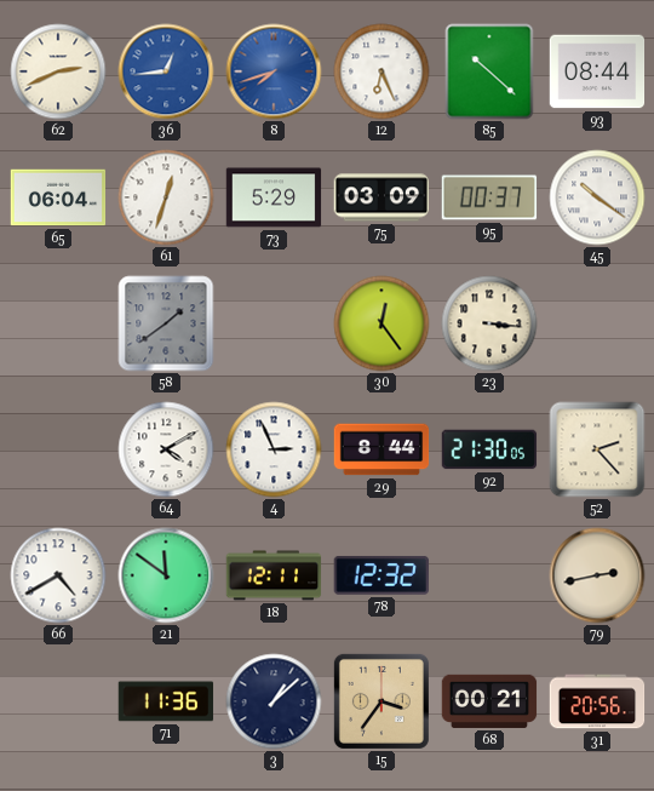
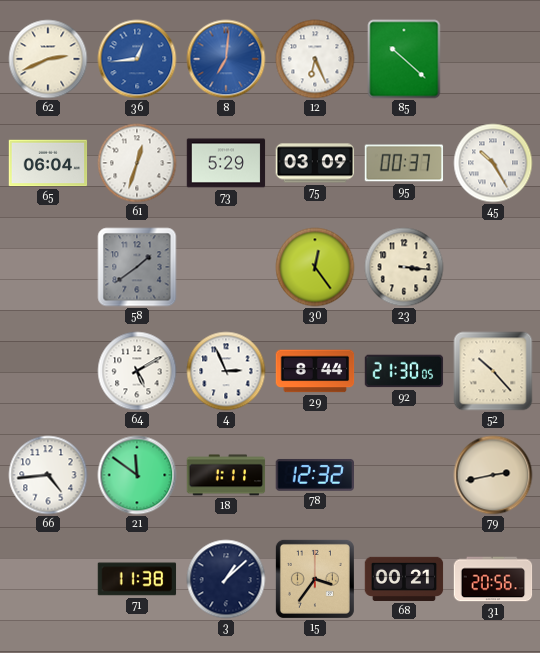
8: 7:42 -> 7:01
93: 08:44 -> none
45: 10:21 -> 10:25
64: 4:10 -> 5:10
52: 2:23 -> 10:23
66: 4:40 -> 4:44
18: 12:11 -> 1:11
71: 11:36 -> 11:38
